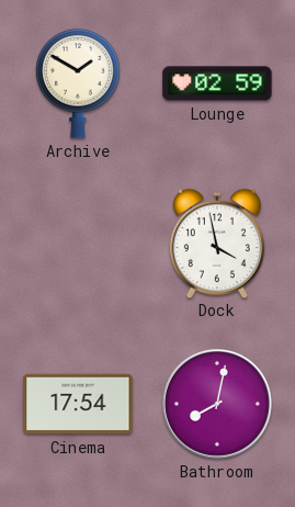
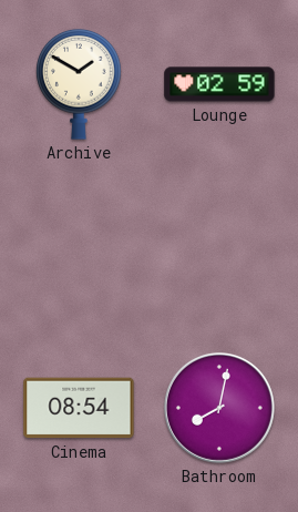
Dock: 3:58 -> none
Cinema: 17:54 -> 08:54
